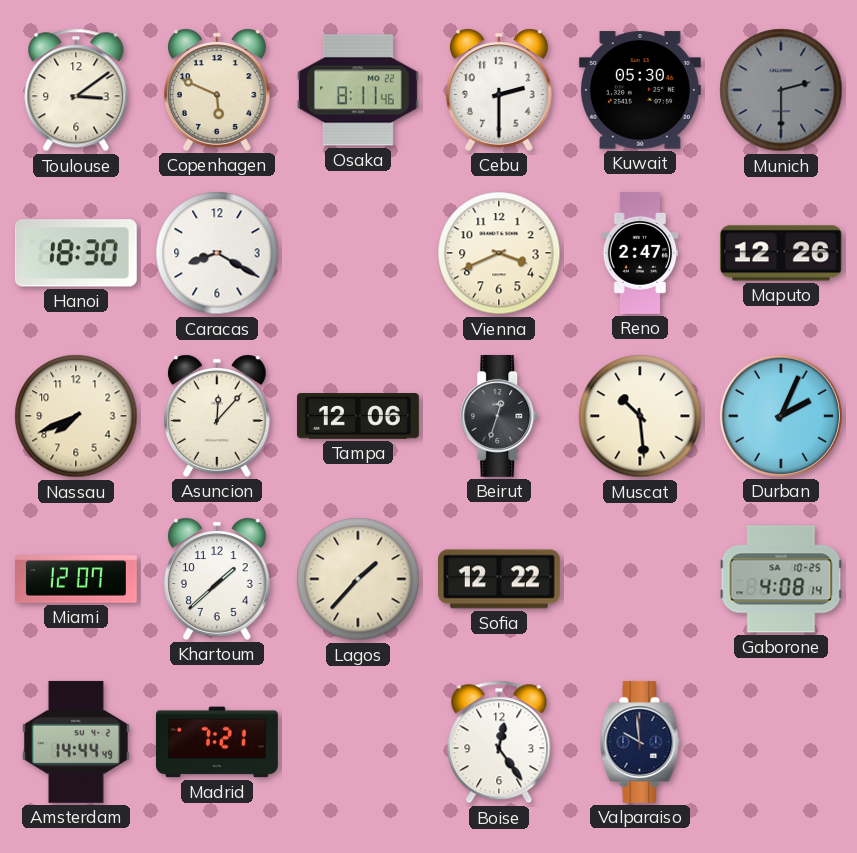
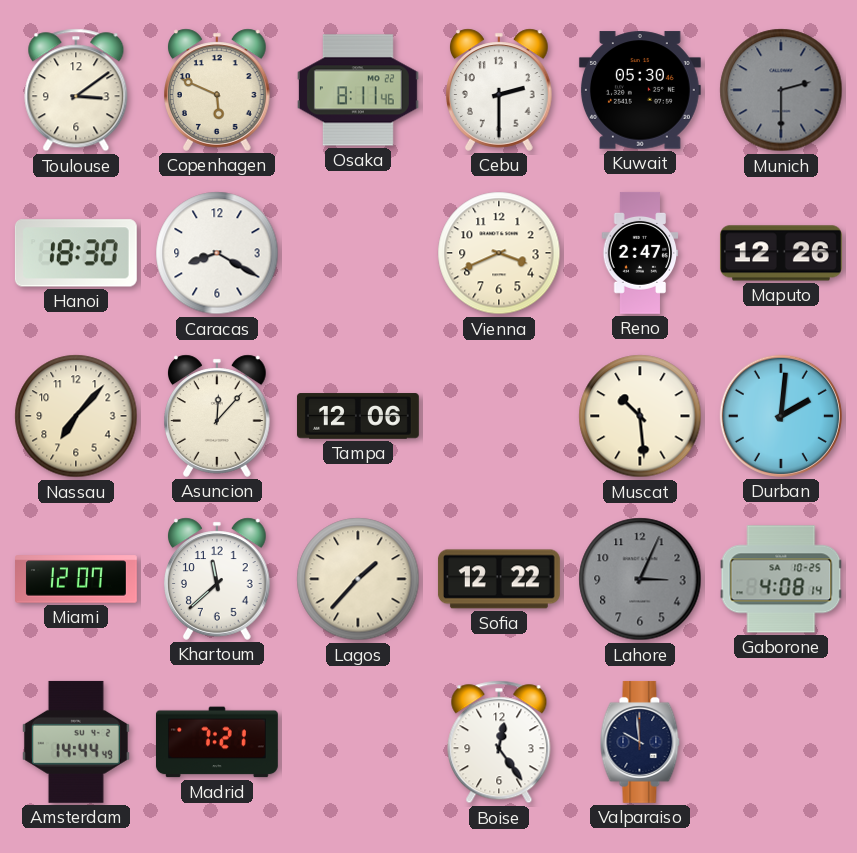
Nassau: 7:41 -> 7:07
Beirut: 12:33 -> none
Durban: 2:04 -> 2:01
Khartoum: 1:38 -> 11:38
Lahore: none -> 3:04
